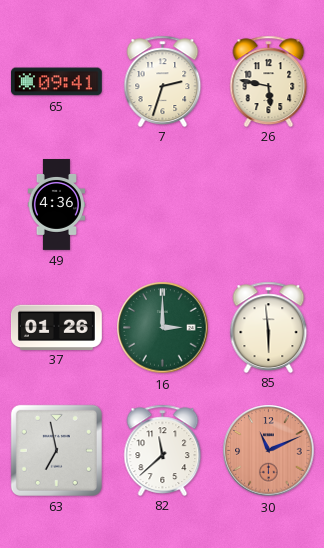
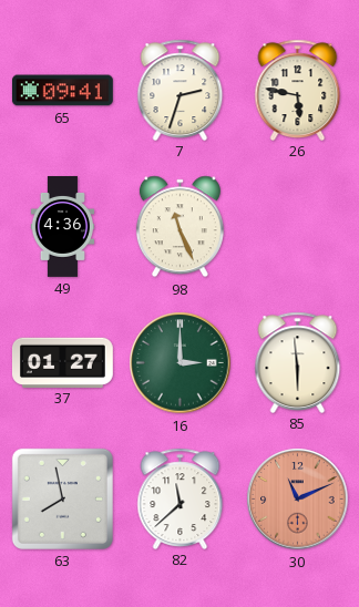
98: none -> 11:26
37: 01:26 -> 01:27
63: 6:58 -> 7:58
